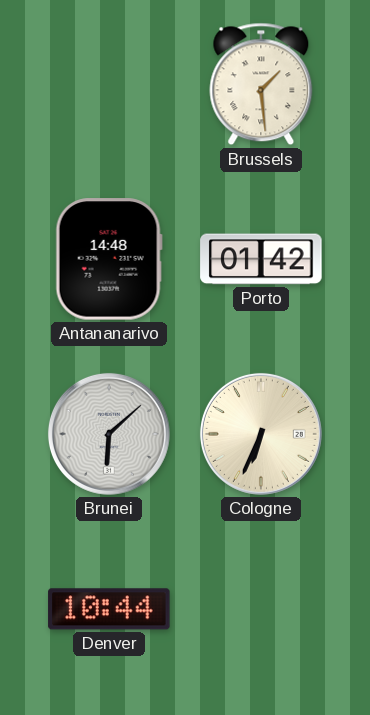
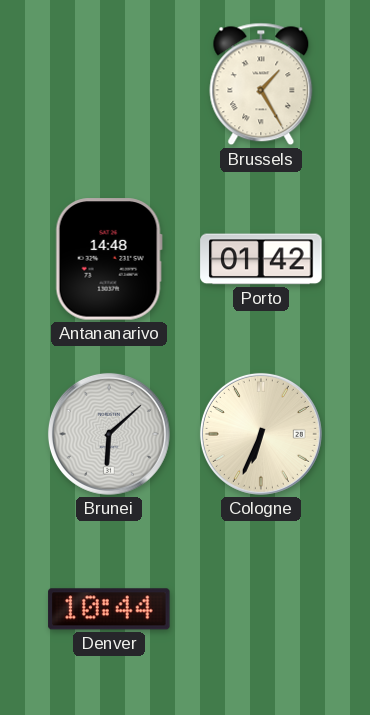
Brussels: 1:29 -> 1:25
